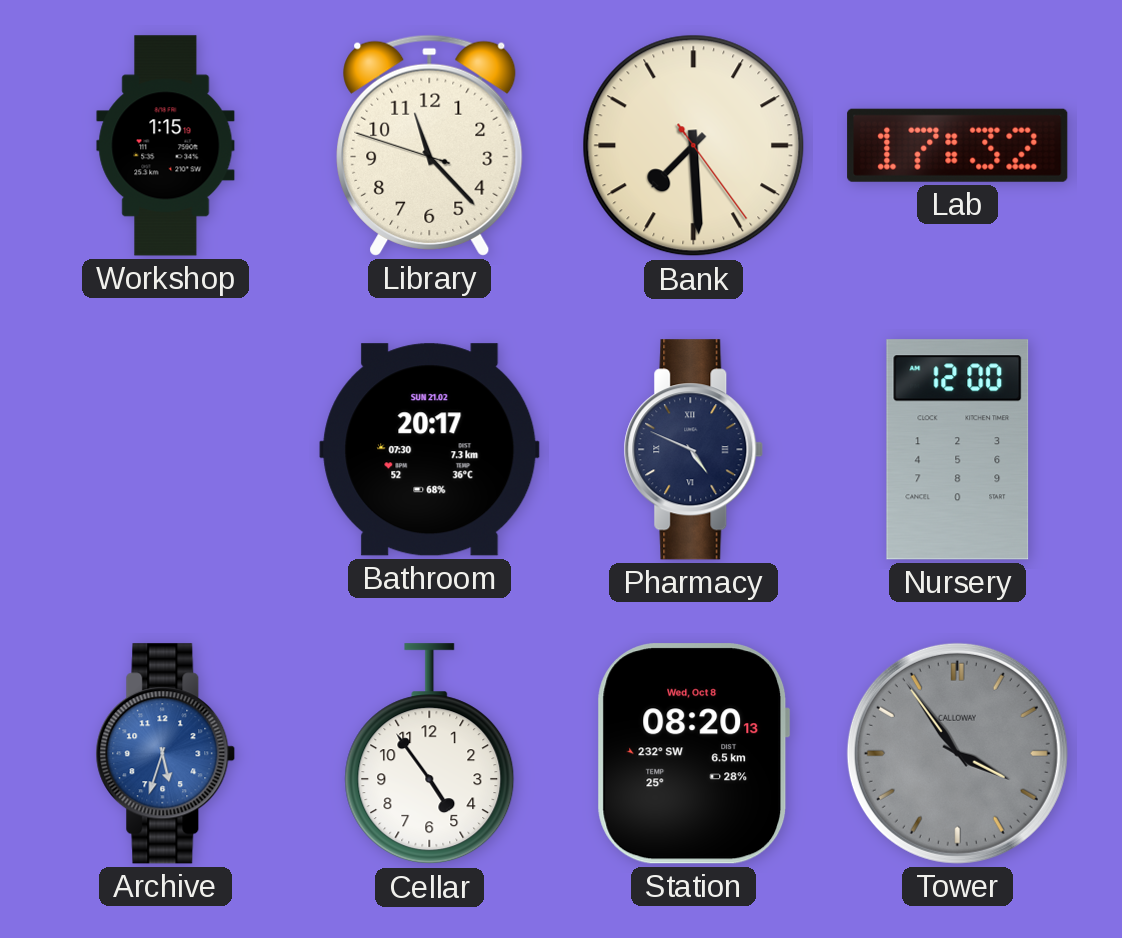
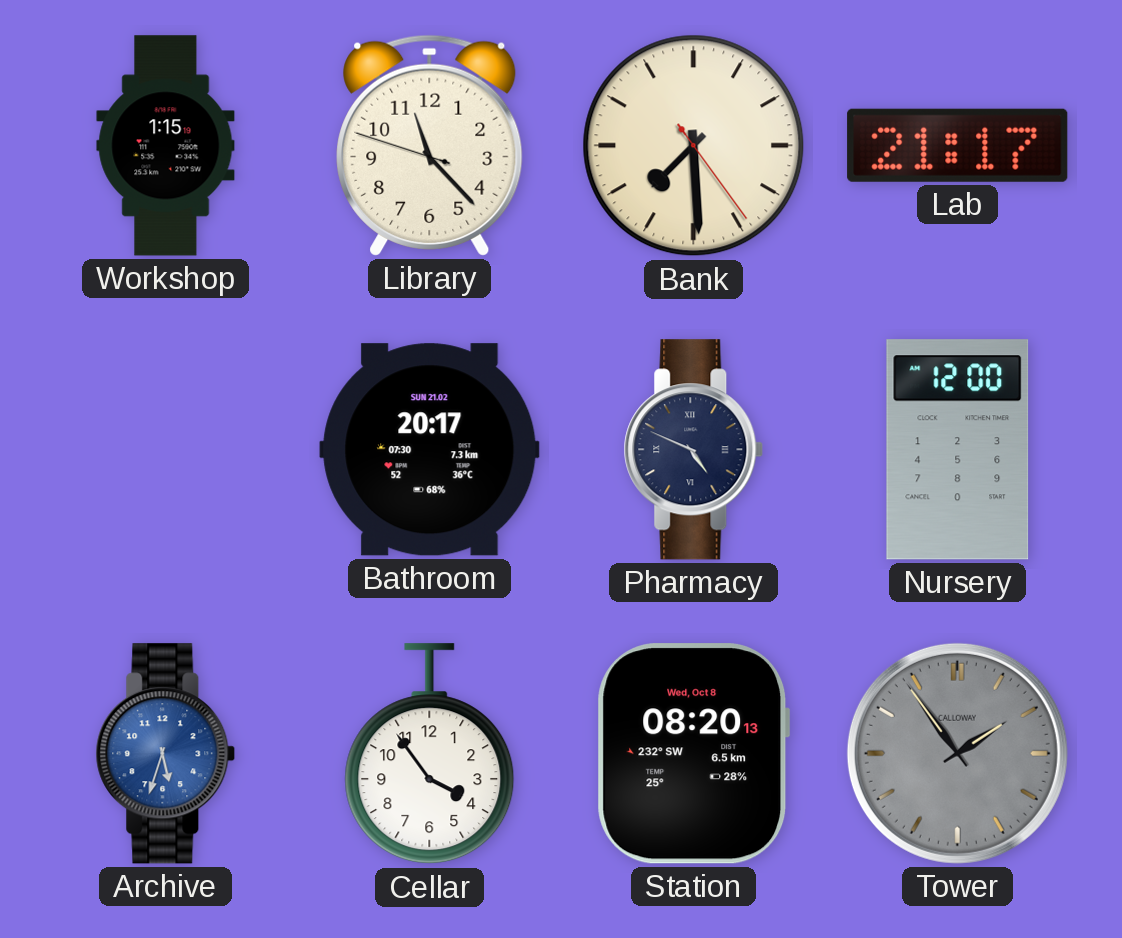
Lab: 17:32 -> 21:17
Cellar: 4:54 -> 3:54
Tower: 3:54 -> 1:54
